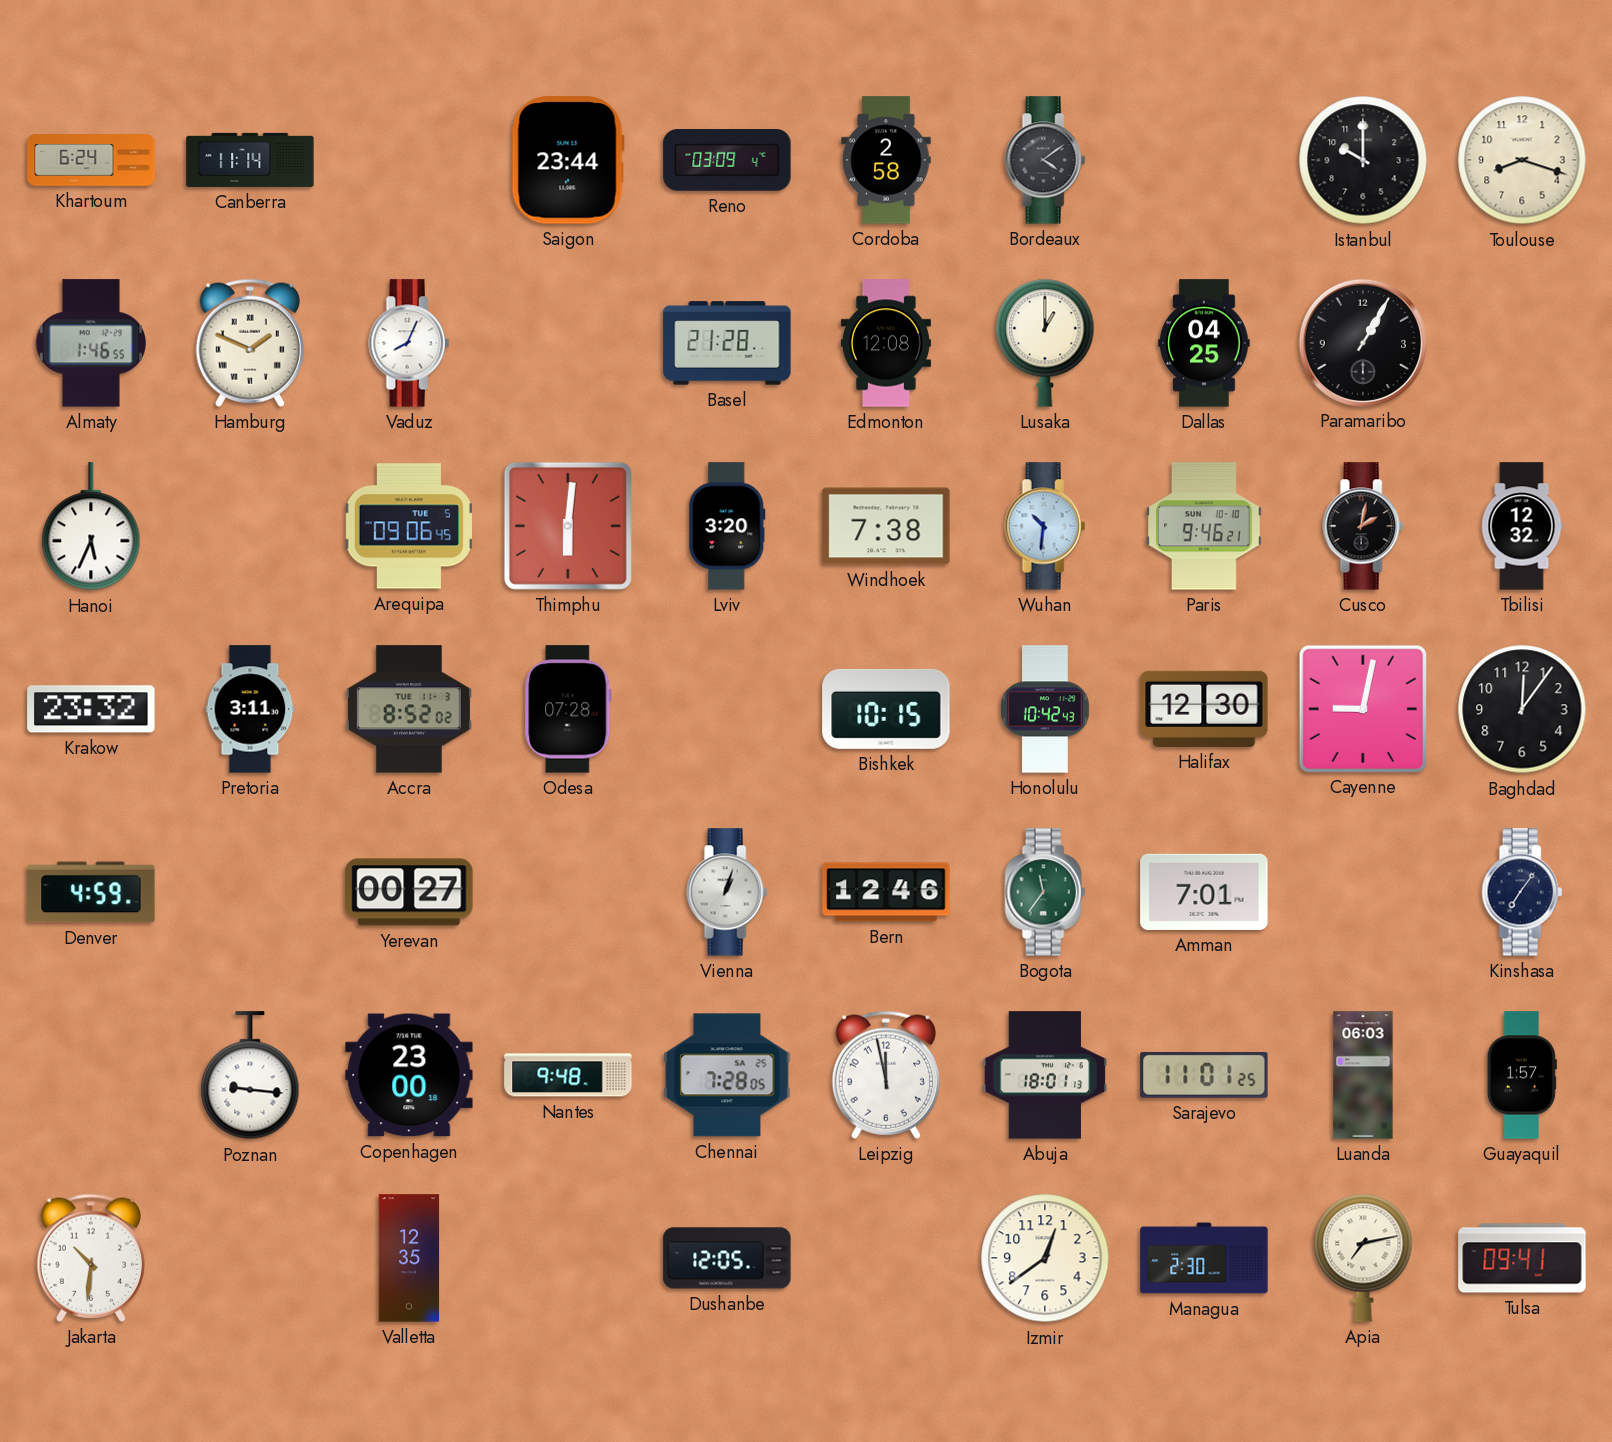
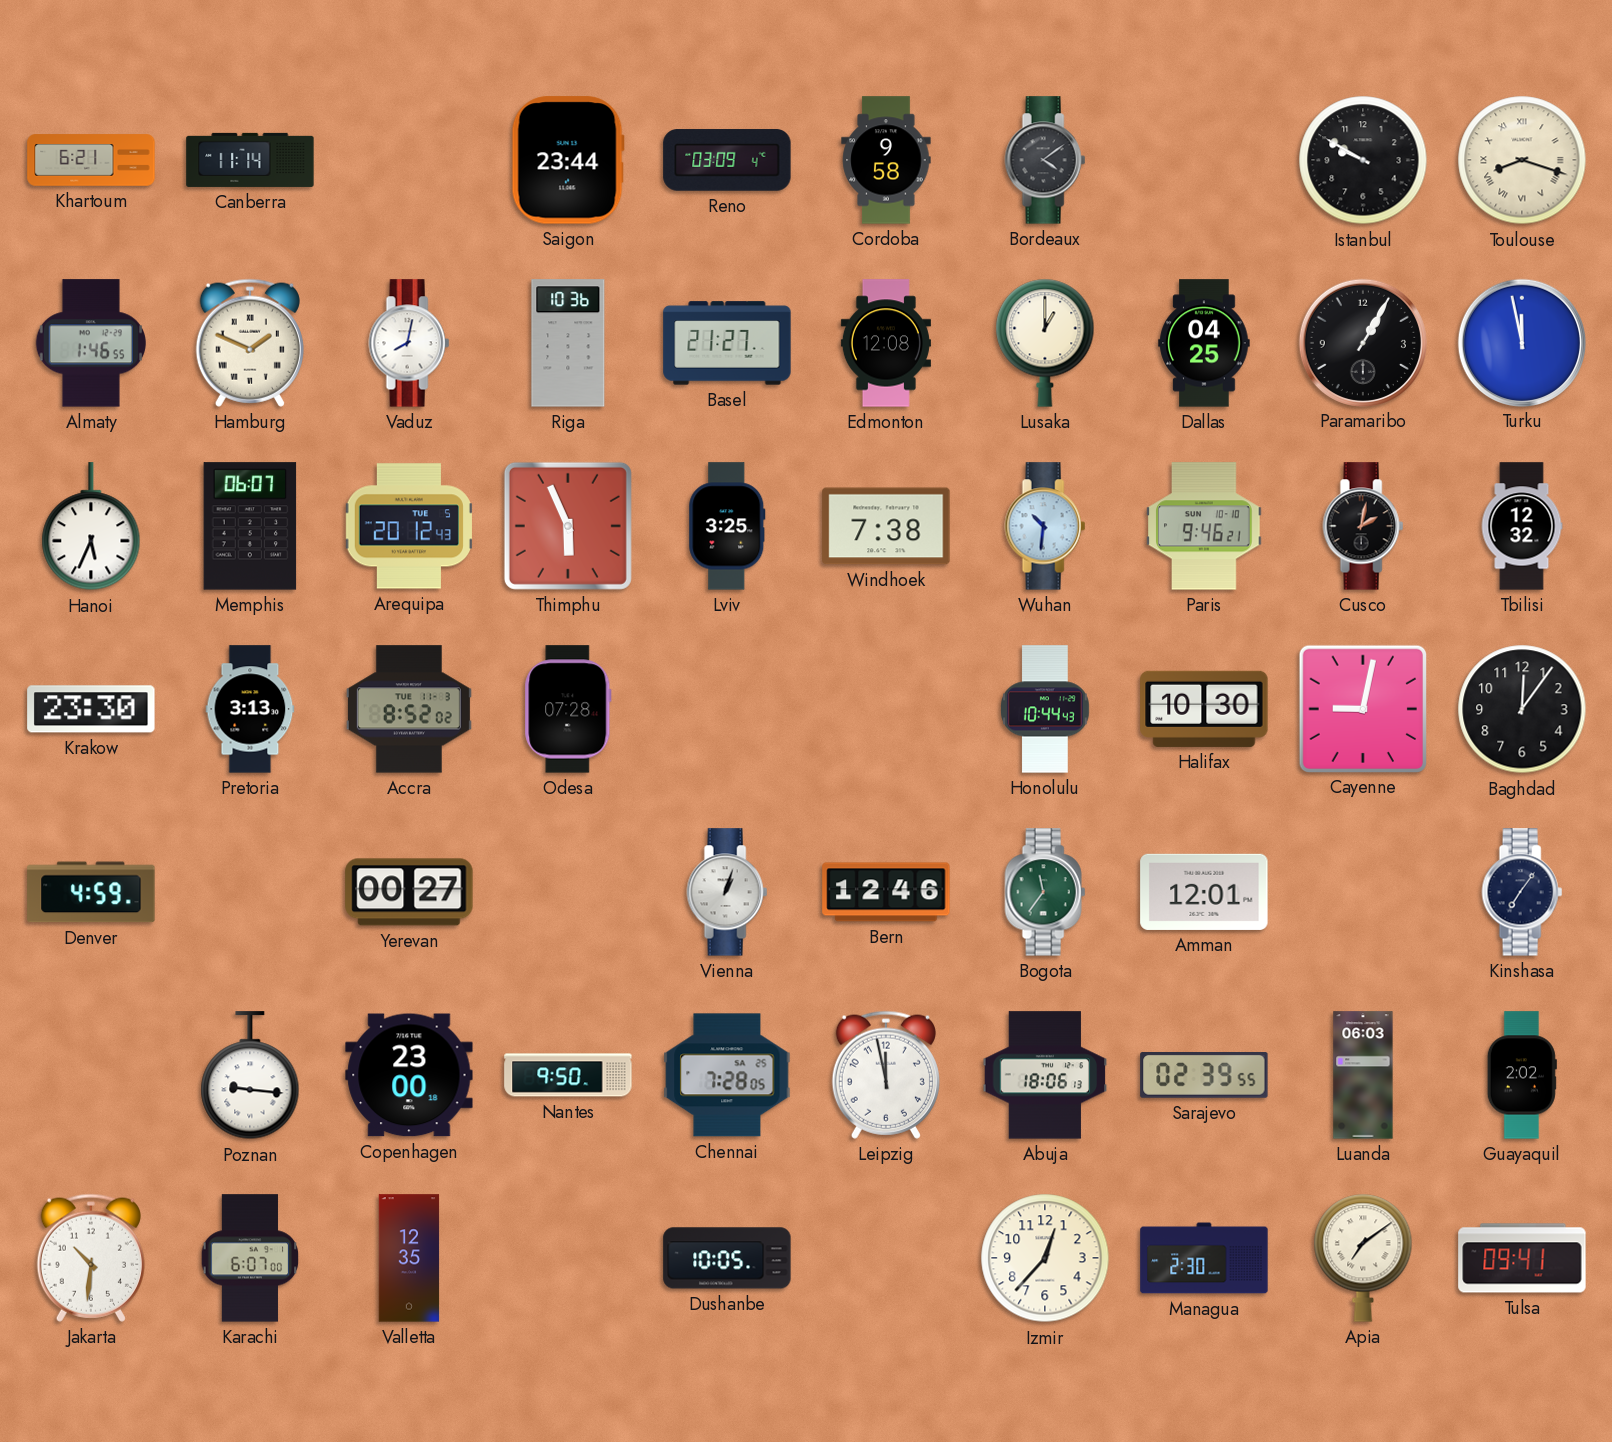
Khartoum: 6:24 -> 6:21
Cordoba: 2:58 -> 9:58
Istanbul: 10:00 -> 9:50
Toulouse numerals: Arabic -> Roman
Vaduz: 8:04 -> 8:02
Riga: none -> 10:36
Basel: 21:28 -> 21:27
Turku: none -> 11:58
Memphis: none -> 06:07
Arequipa: 09:06 -> 20:12
Thimphu: 6:01 -> 5:56
Lviv: 3:20 -> 3:25
Krakow: 23:32 -> 23:30
Pretoria: 3:11 -> 3:13
Bishkek: 10:15 -> none
Honolulu: 10:42 -> 10:44
Halifax: 12:30 -> 10:30
Amman: 7:01 -> 12:01
Nantes: 9:48 -> 9:50
Abuja: 18:01 -> 18:06
Sarajevo: 11:01 -> 02:39
Guayaquil: 1:57 -> 2:02
Karachi: none -> 6:07
Dushanbe: 12:05 -> 10:05
Izmir: 12:39 -> 12:37
Apia: 7:13 -> 7:09
